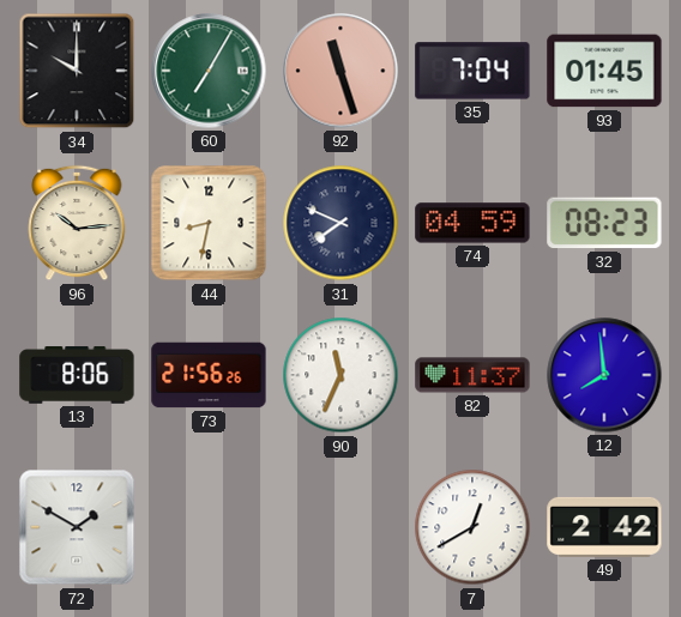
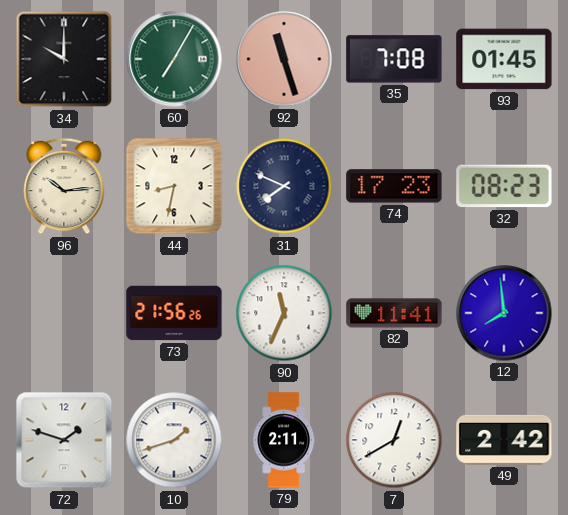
35: 7:04 -> 7:08
74: 04:59 -> 17:23
13: 8:06 -> none
82: 11:37 -> 11:41
72: 1:50 -> 1:48
10: none -> 1:42
79: none -> 2:11
